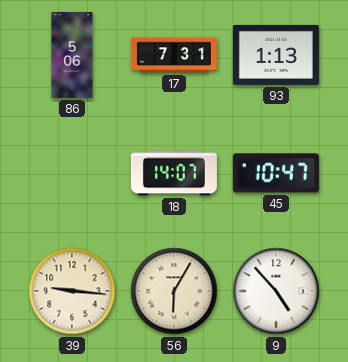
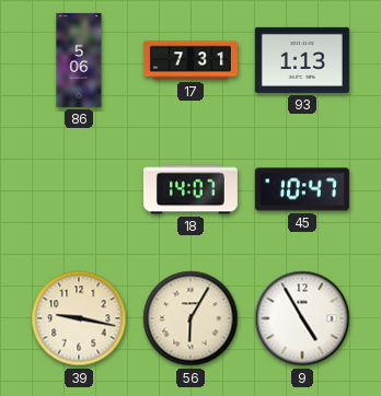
39: 9:16 -> 9:17
9: 4:53 -> 4:55
